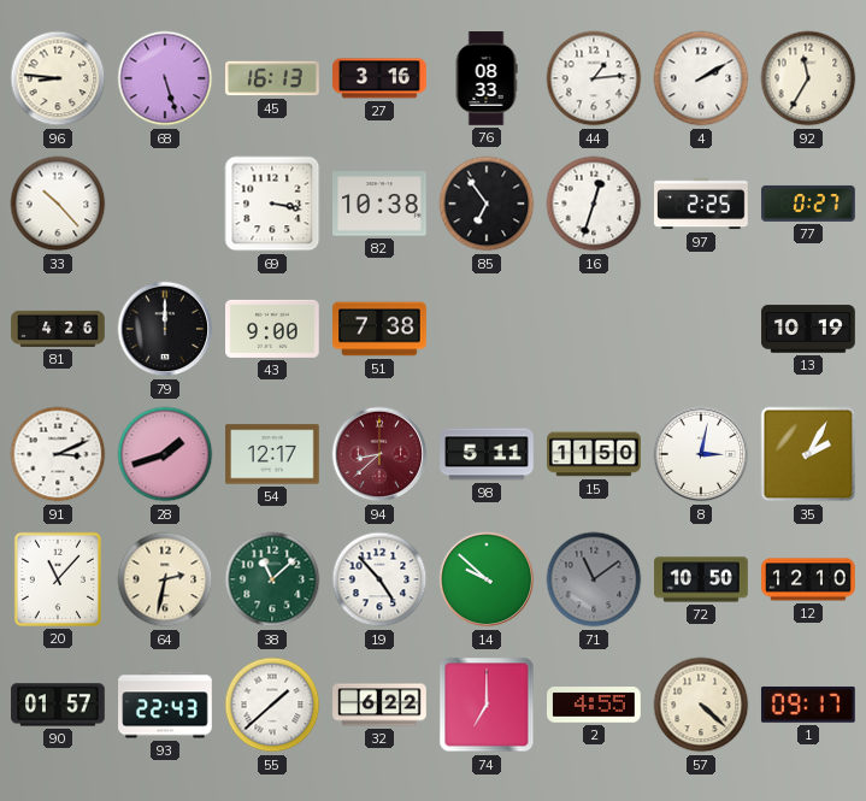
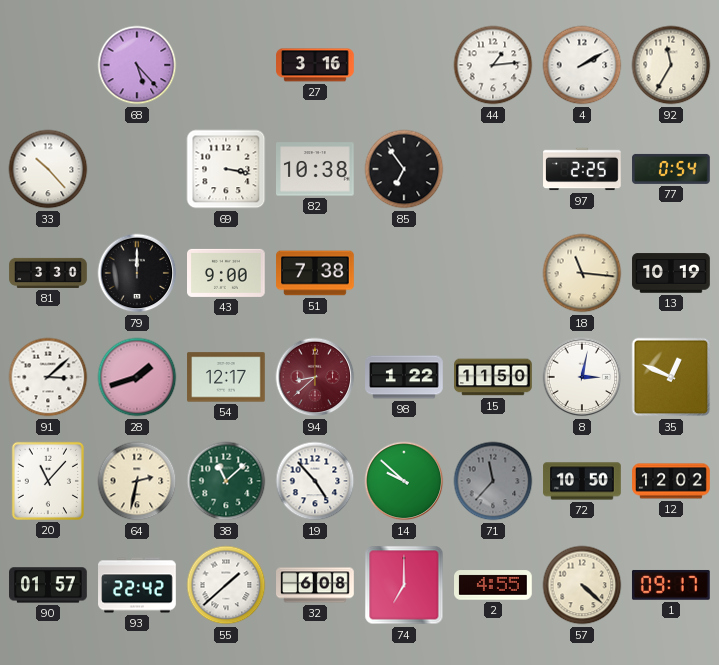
96: 8:46 -> none
68: 5:27 -> 5:23
45: 16:13 -> none
76: 08:33 -> none
16: 12:33 -> none
77: 0:27 -> 0:54
81: 4:26 -> 3:30
18: none -> 11:16
91: 3:11 -> 3:08
98: 5:11 -> 1:22
35: 2:05 -> 12:49
71: 11:09 -> 11:37
12: 12:10 -> 12:02
93: 22:43 -> 22:42
32: 6:22 -> 6:08
